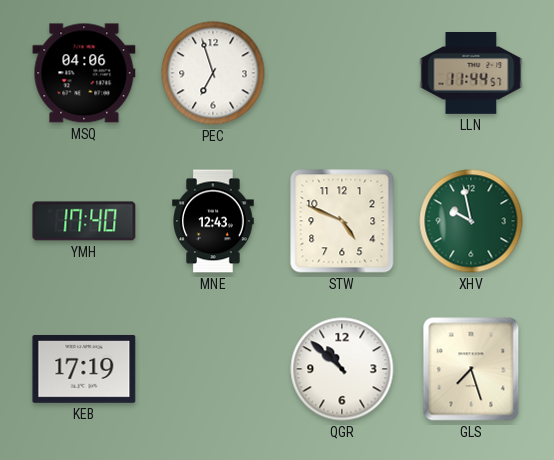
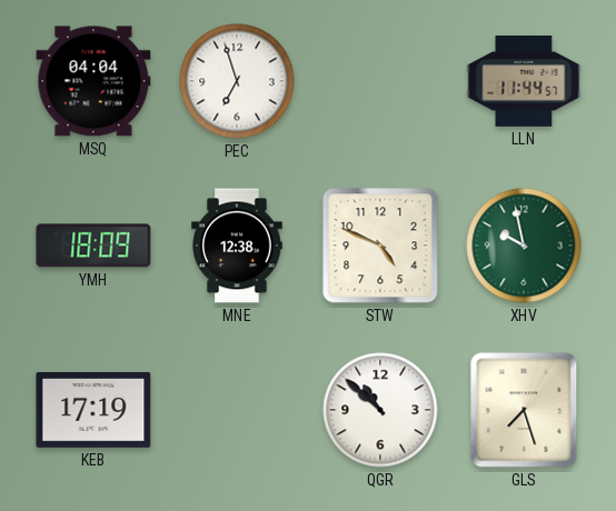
MSQ: 04:06 -> 04:04
YMH: 17:40 -> 18:09
MNE: 12:43 -> 12:38
